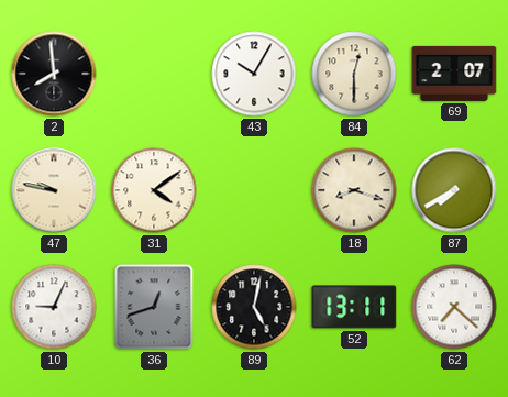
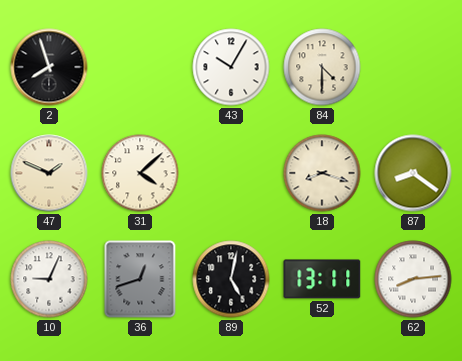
2: 7:59 -> 7:57
84: 12:30 -> 4:30
69: 2:07 -> none
47: 9:47 -> 1:49
31: 4:09 -> 4:08
87: 7:40 -> 8:21
62: 7:22 -> 8:14
